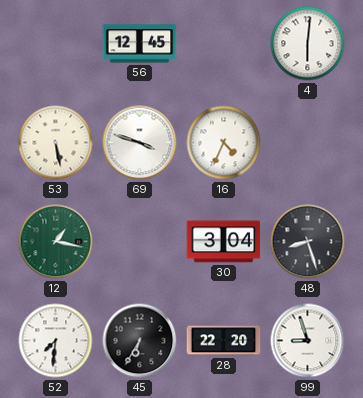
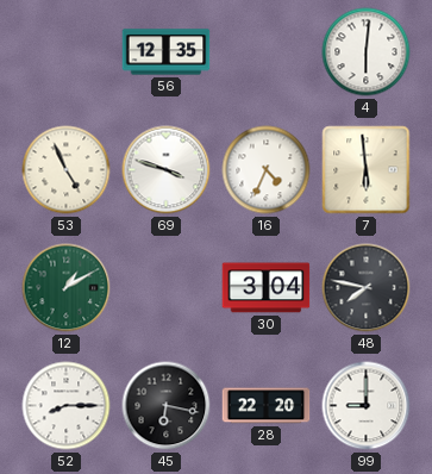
56: 12:45 -> 12:35
53: 5:28 -> 4:56
7: none -> 5:59
12: 1:17 -> 1:10
48: 8:27 -> 7:47
52: 7:31 -> 8:15
45: 6:35 -> 6:17
99: 8:57 -> 9:00
